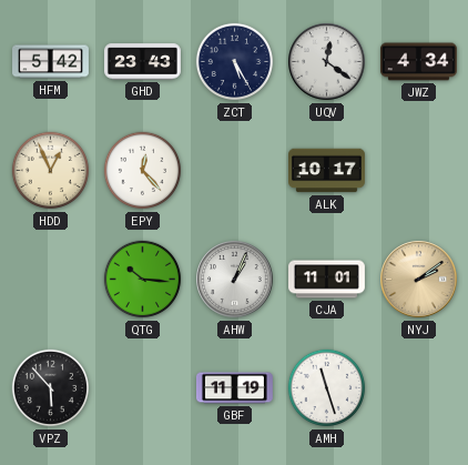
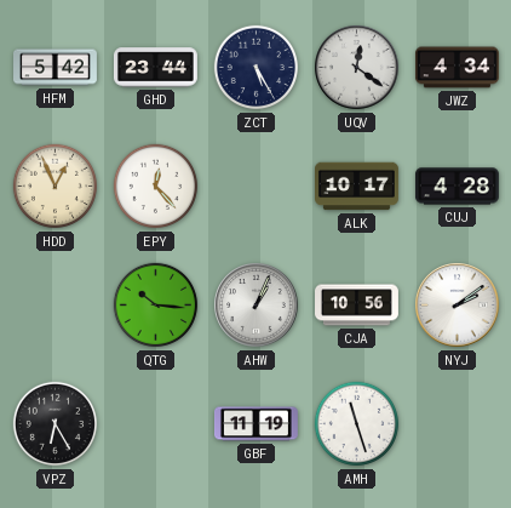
GHD: 23:43 -> 23:44
CUJ: none -> 4:28
CJA: 11:01 -> 10:56
NYJ dial: champagne -> white
VPZ: 5:53 -> 6:25
